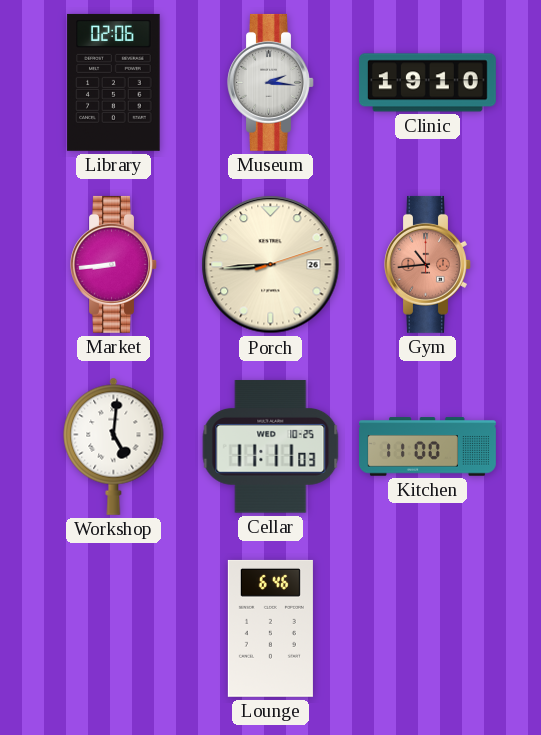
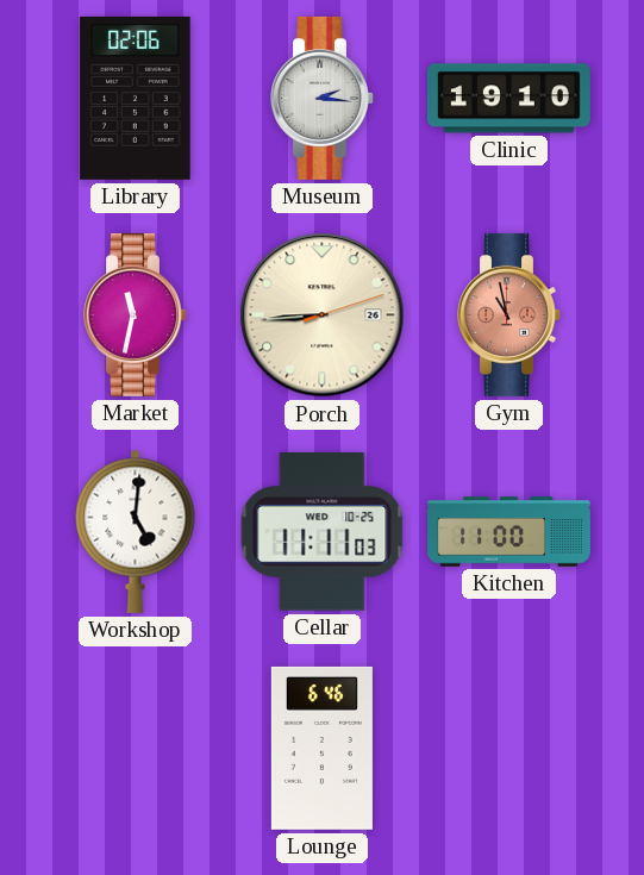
Market: 8:44 -> 11:32
Gym: 10:44 -> 10:58
